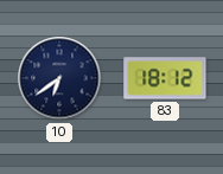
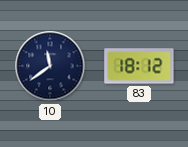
10: 6:39 -> 11:39
